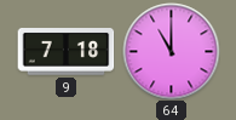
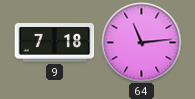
64: 11:00 -> 11:14
